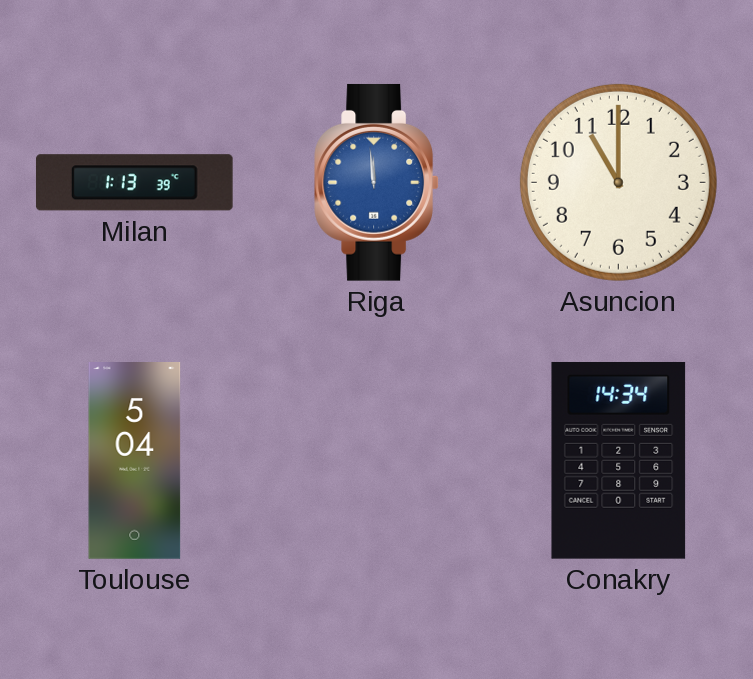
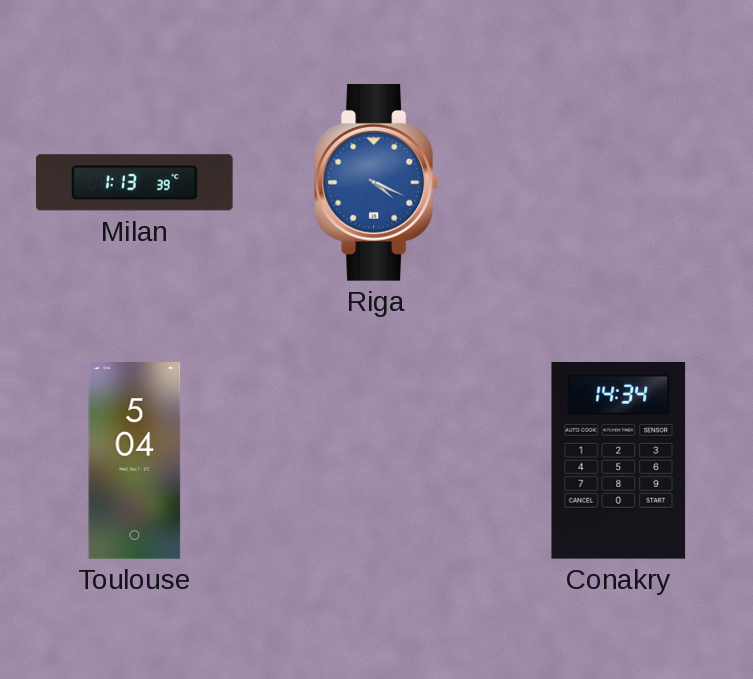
Riga: 11:59 -> 4:19
Asuncion: 11:00 -> none
